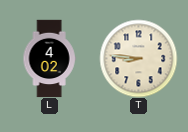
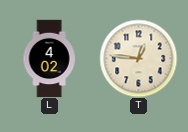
T: 8:46 -> 12:46
